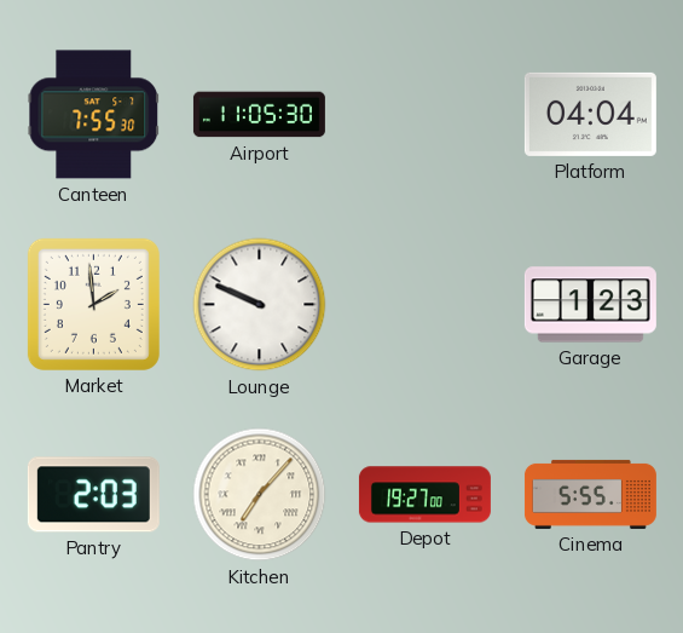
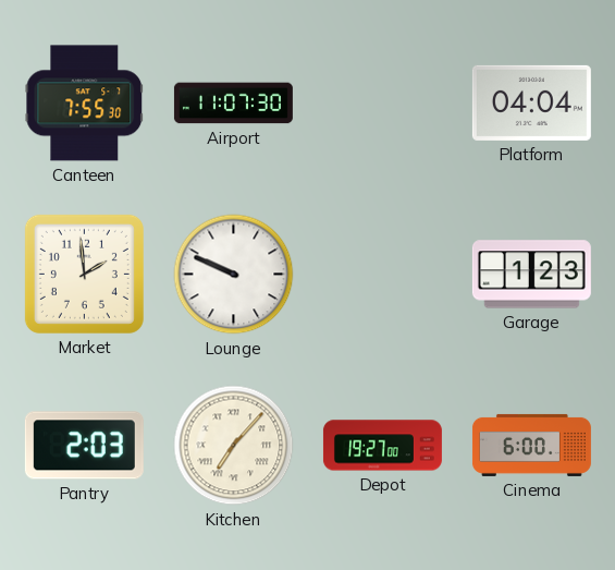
Airport: 11:05 -> 11:07
Cinema: 5:55 -> 6:00
